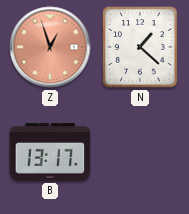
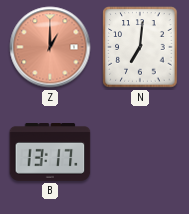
Z: 12:57 -> 1:00
N: 1:22 -> 7:01
